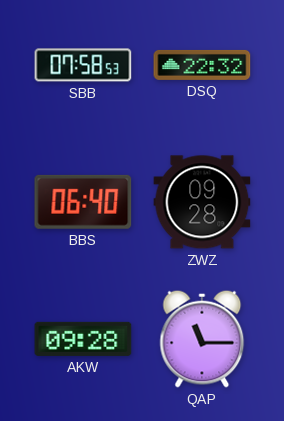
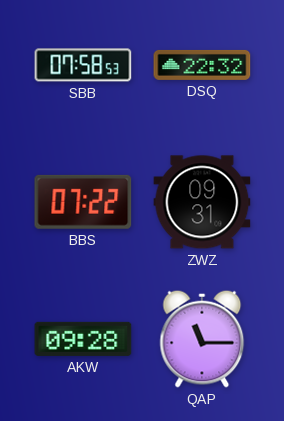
BBS: 06:40 -> 07:22
ZWZ: 09:28 -> 09:31
